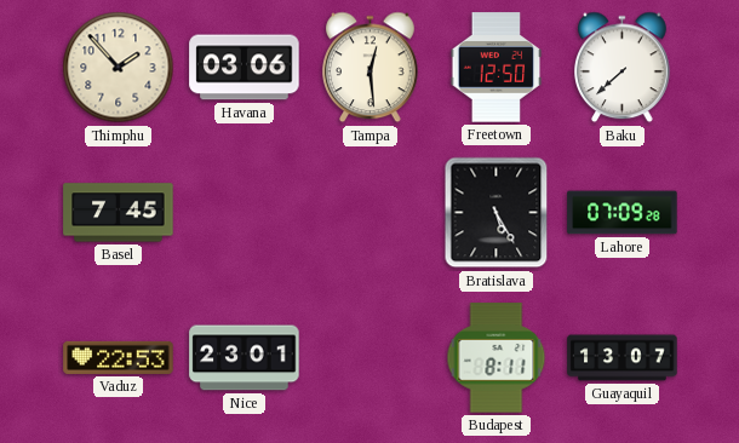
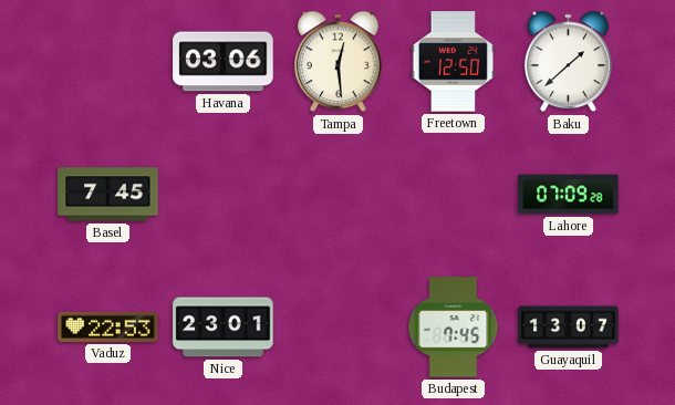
Thimphu: 1:53 -> none
Baku: 7:38 -> 1:38
Bratislava: 5:25 -> none
Budapest: 8:11 -> 7:45
